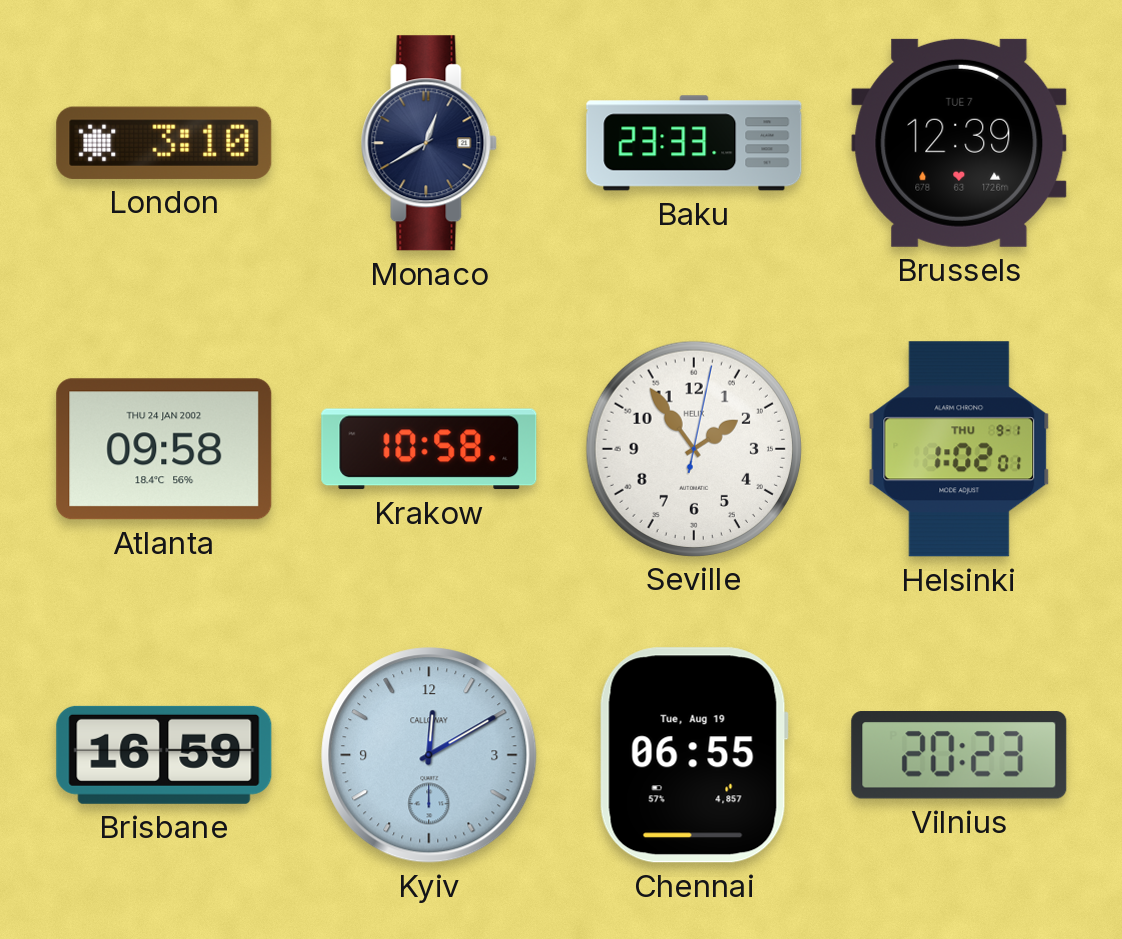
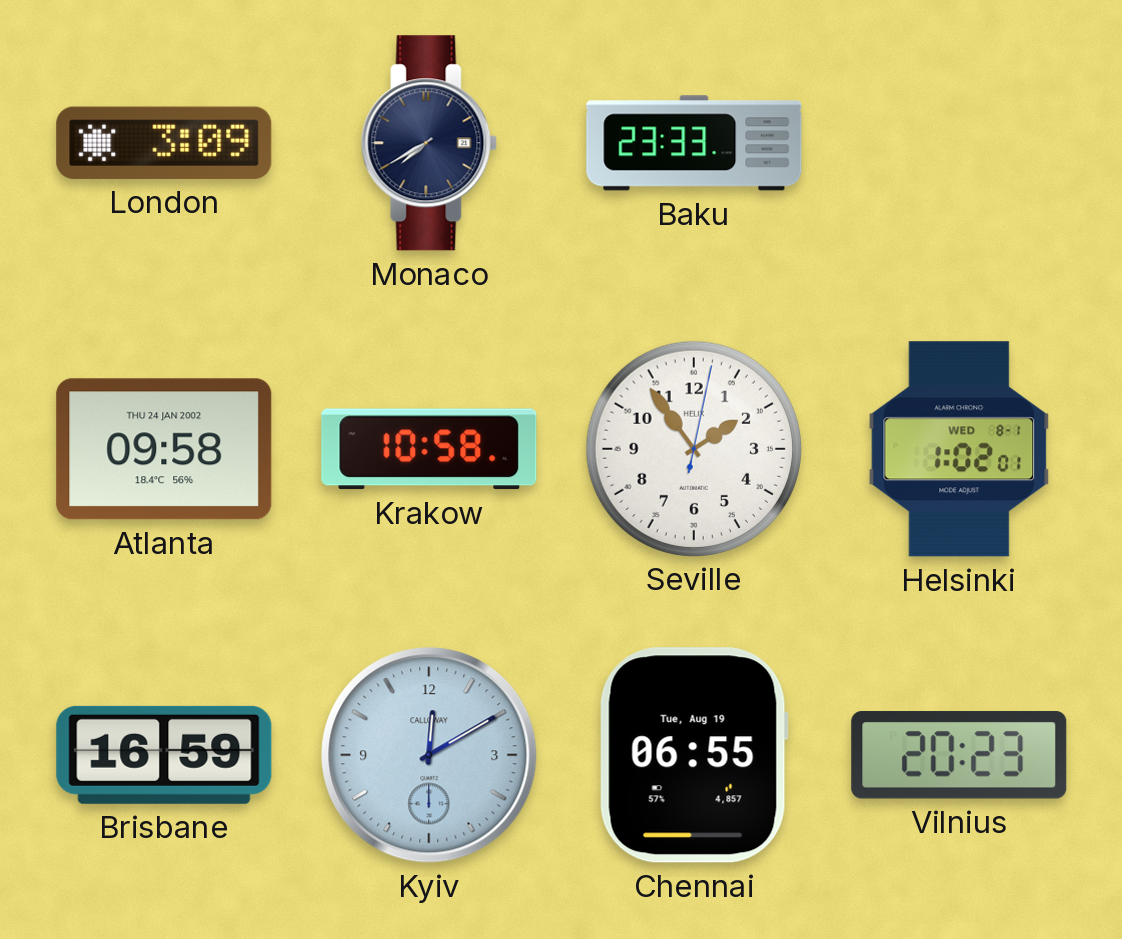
London: 3:10 -> 3:09
Monaco: 12:40 -> 7:40
Brussels: 12:39 -> none
Helsinki date: THU 9-1 -> WED 8-1
